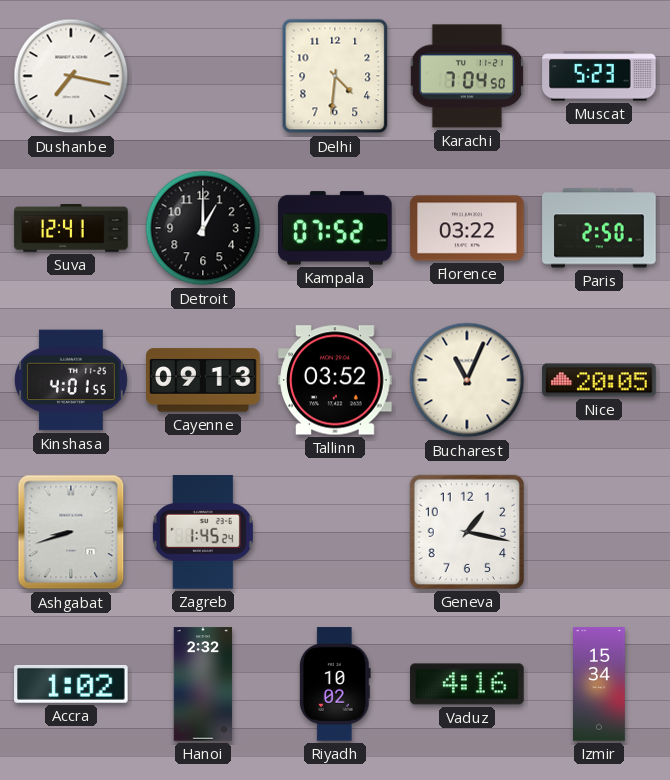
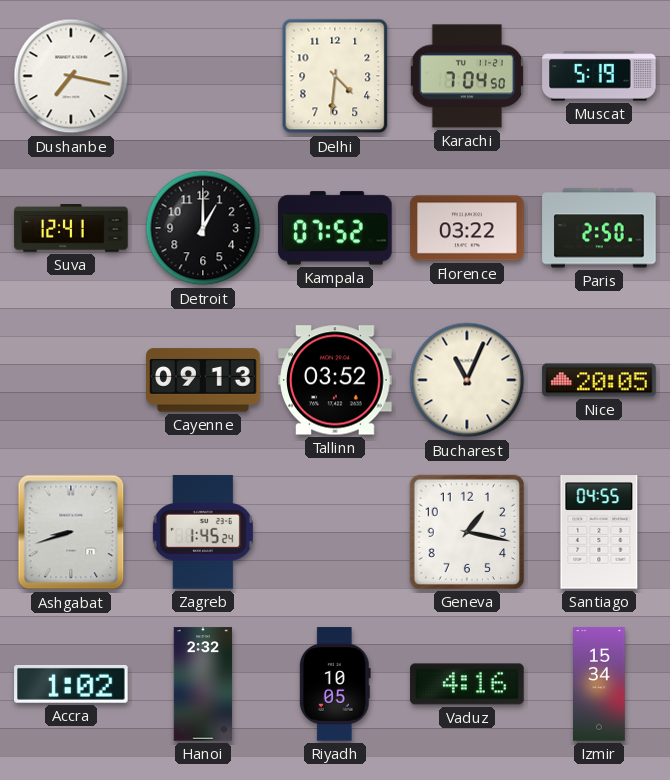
Muscat: 5:23 -> 5:19
Kinshasa: 4:01 -> none
Santiago: none -> 04:55
Riyadh: 10:02 -> 10:05
